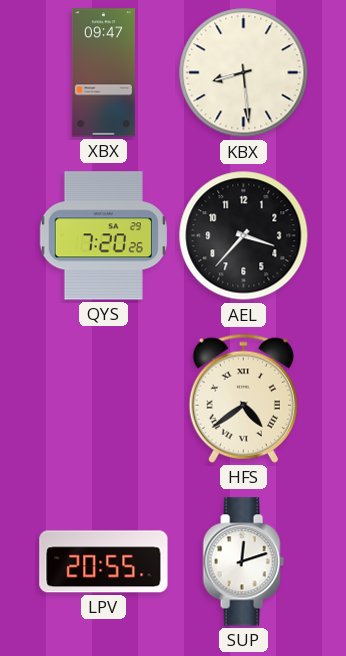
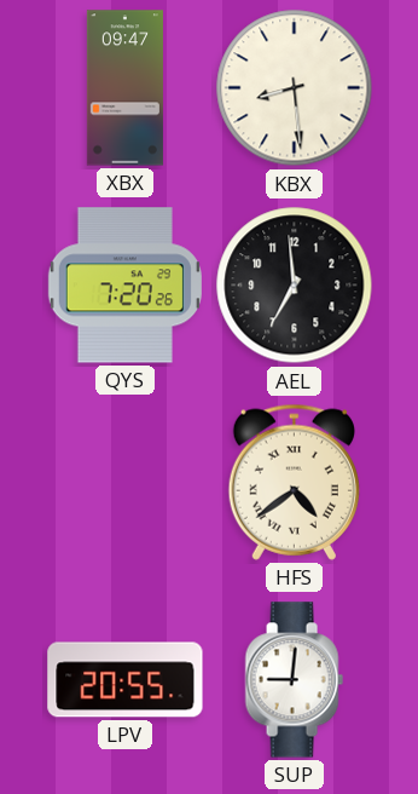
AEL: 3:37 -> 6:59
SUP: 12:12 -> 9:01
